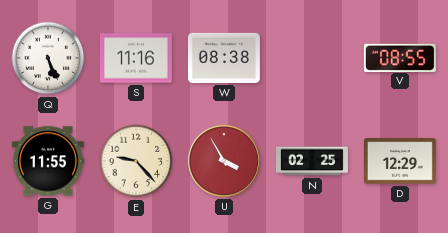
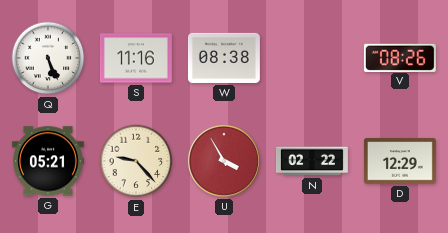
V: 08:55 -> 08:26
G: 11:55 -> 05:21
N: 02:25 -> 02:22
